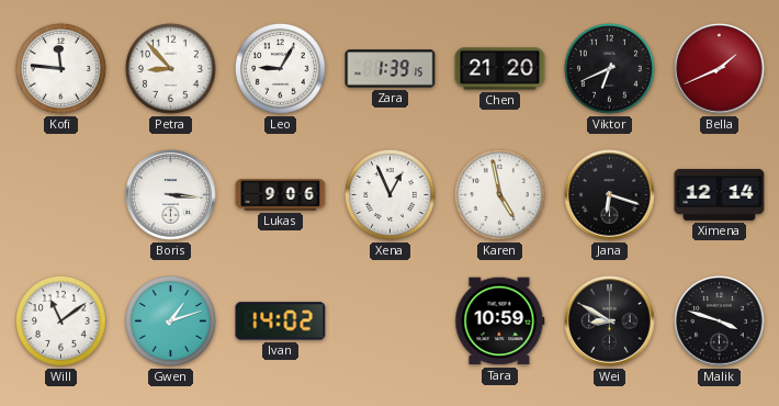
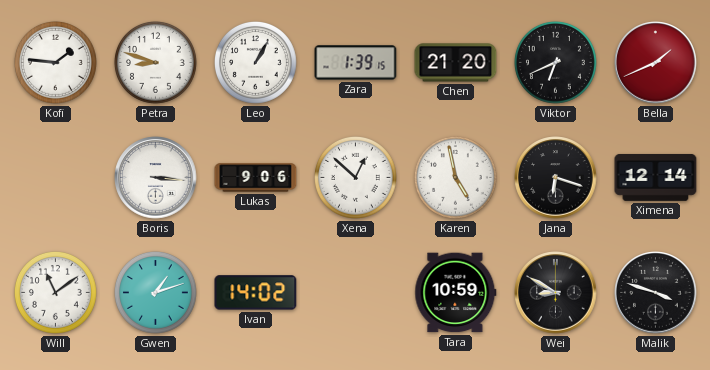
Kofi: 11:46 -> 1:46
Petra: 8:53 -> 8:48
Leo: 9:05 -> 1:05
Xena: 12:56 -> 12:52
